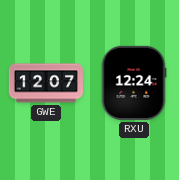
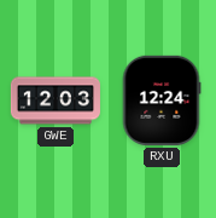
GWE: 12:07 -> 12:03
